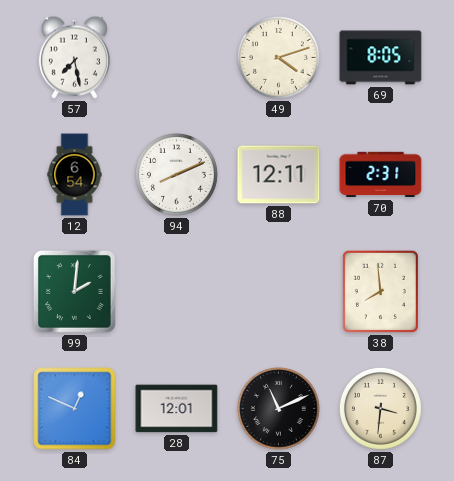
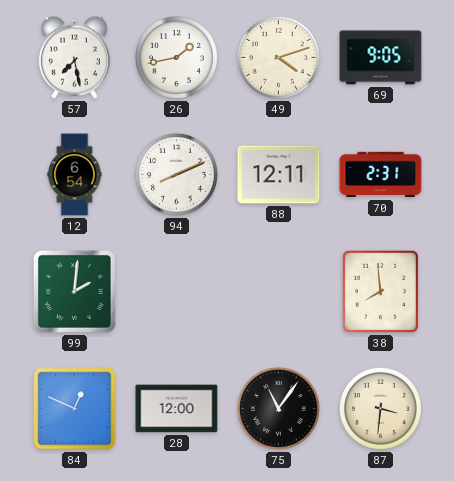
26: none -> 1:43
69: 8:05 -> 9:05
28: 12:01 -> 12:00
75: 11:11 -> 11:06
